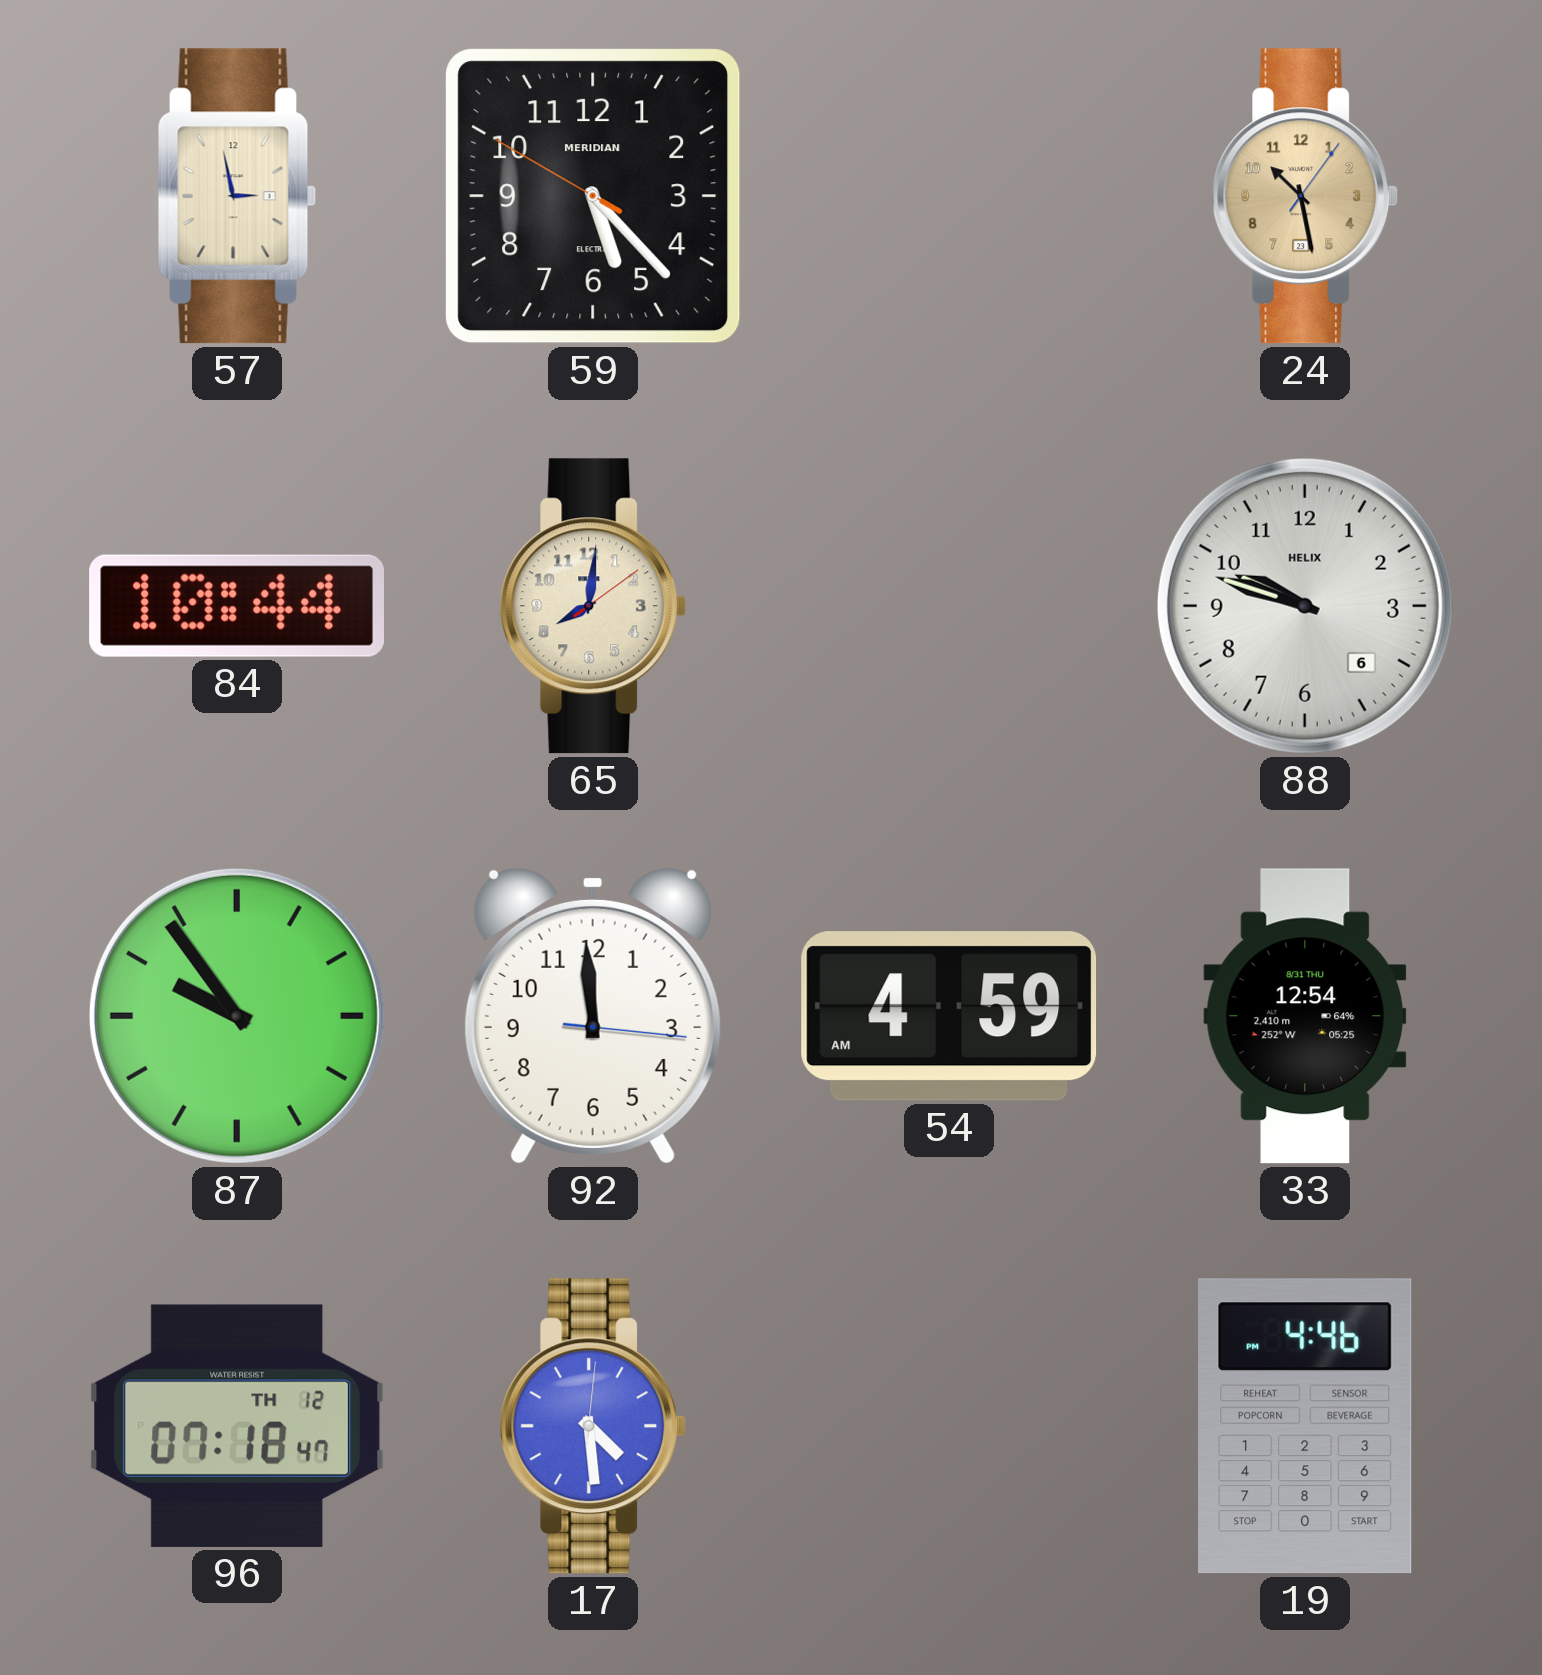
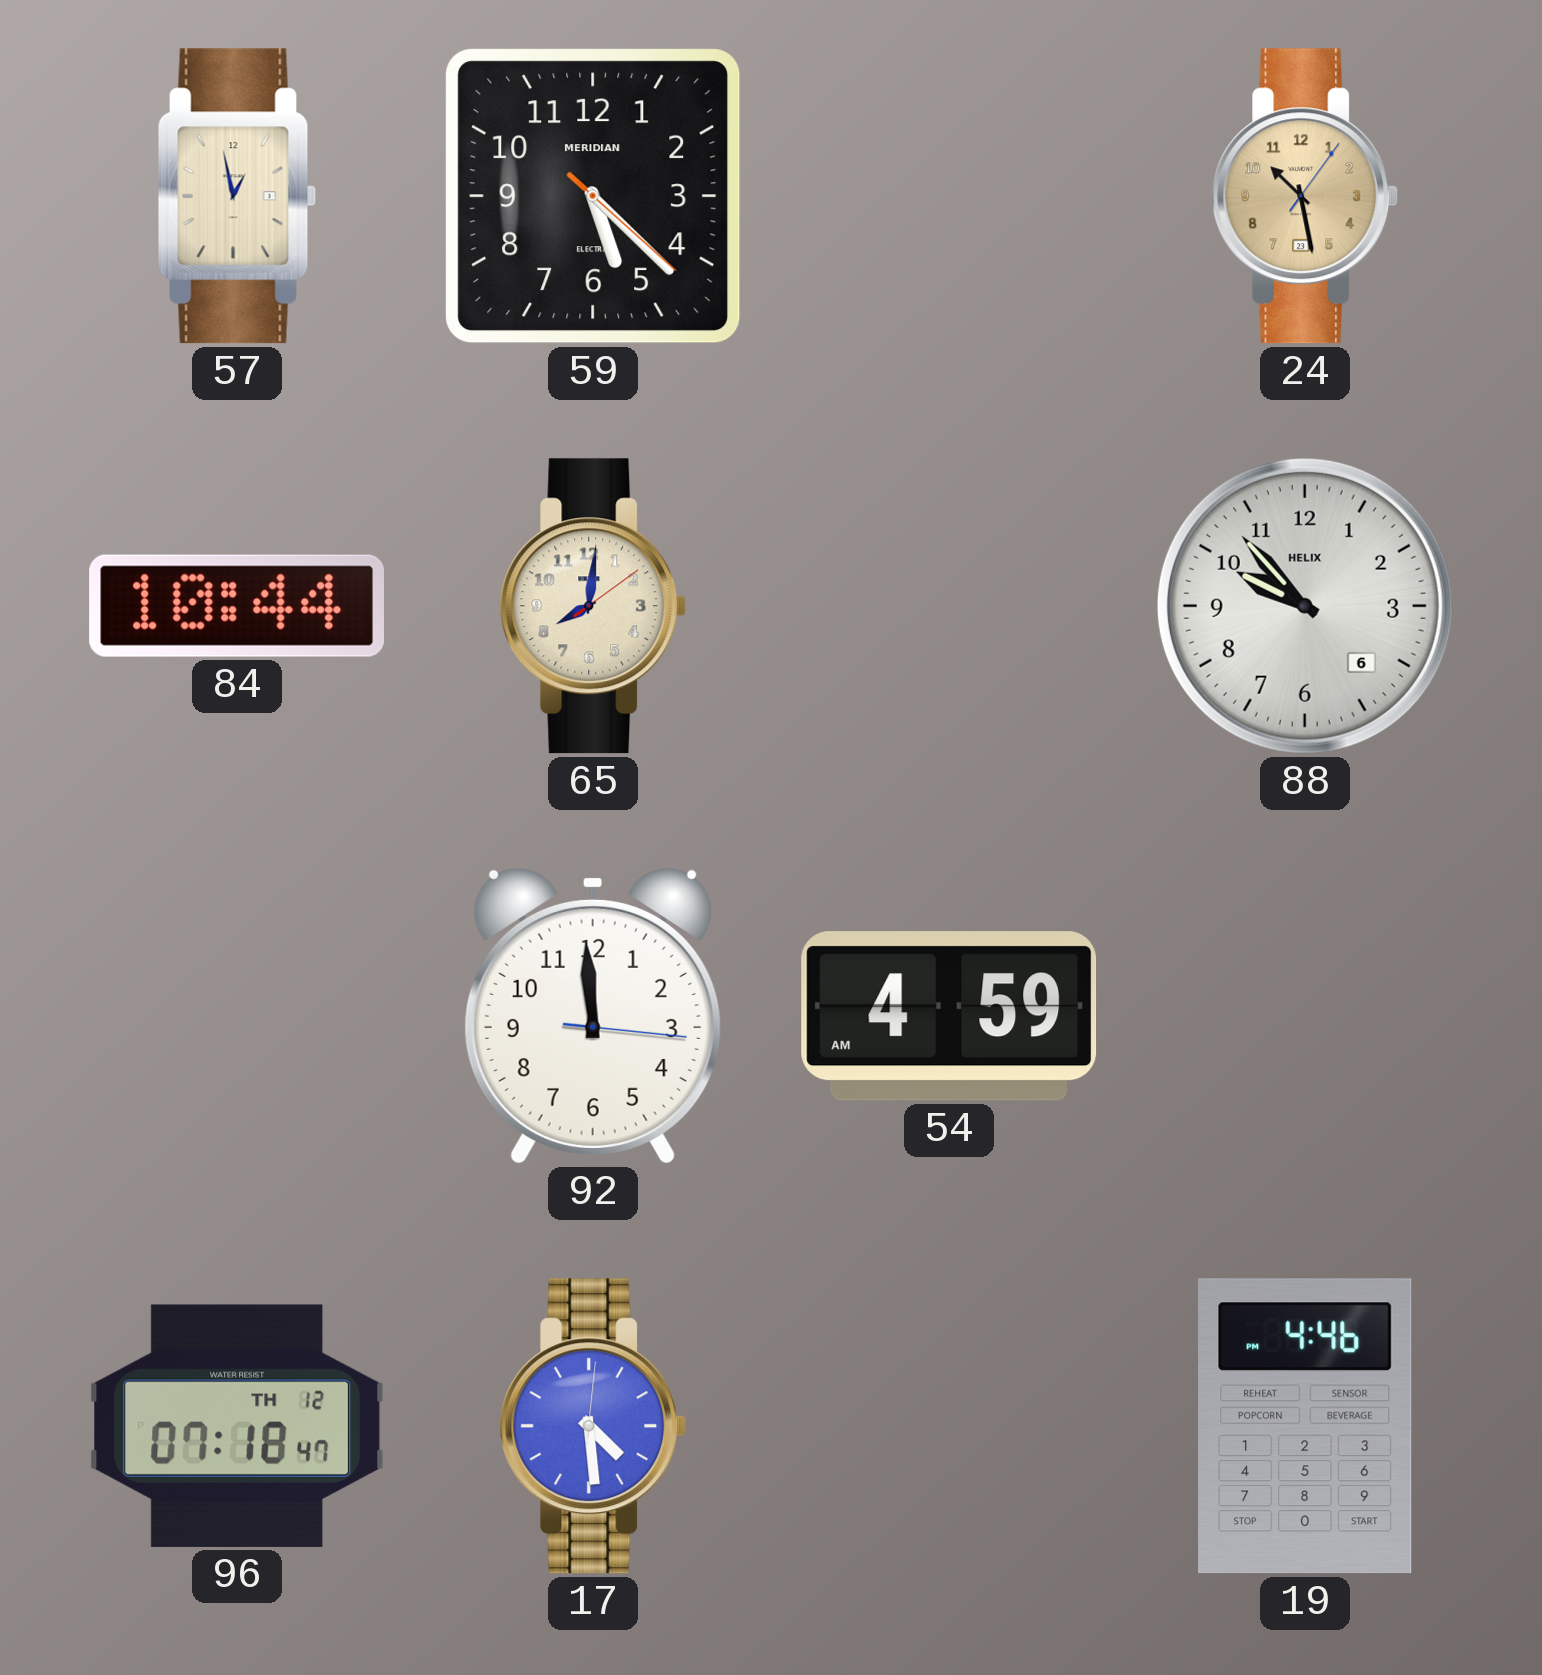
57: 2:58 -> 12:58
59: 5:22:50 -> 5:22:22
88: 9:48 -> 9:53
87: 9:54 -> none
33: 12:54 -> none
